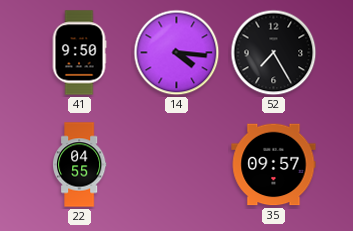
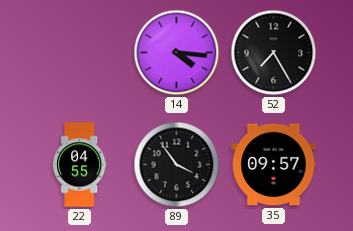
41: 9:50 -> none
89: none -> 3:54
